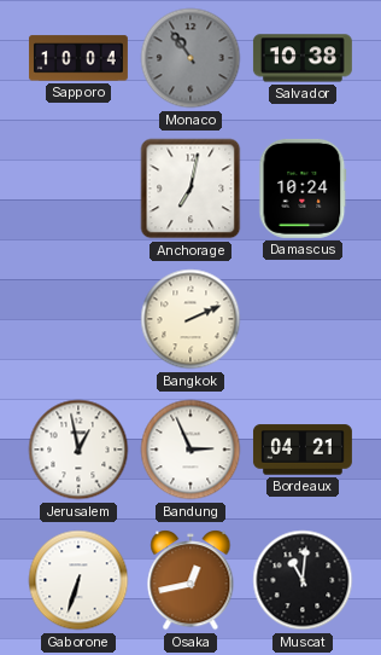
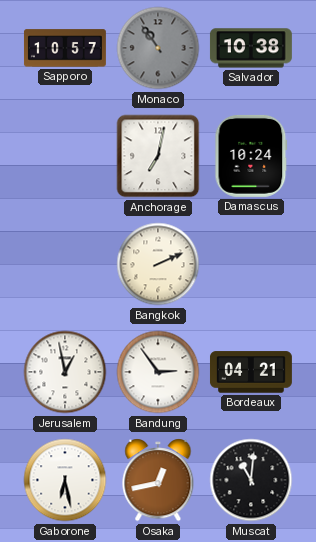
Sapporo: 10:04 -> 10:57
Bandung: 2:56 -> 2:54
Gaborone: 6:33 -> 6:28
